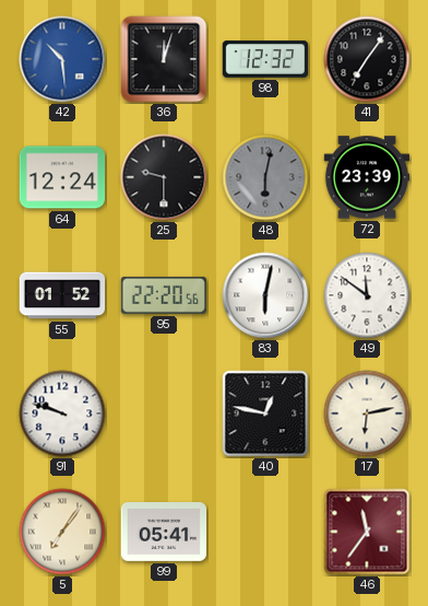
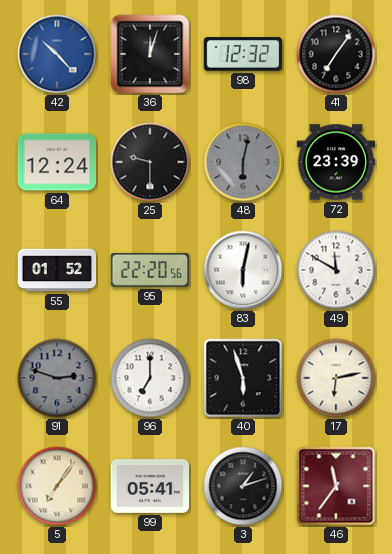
42: 10:29 -> 10:23
49: 11:51 -> 11:50
91: 9:48 -> 2:48
91 dial: white -> grey
96: none -> 7:00
40: 12:47 -> 5:57
3: none -> 1:12
